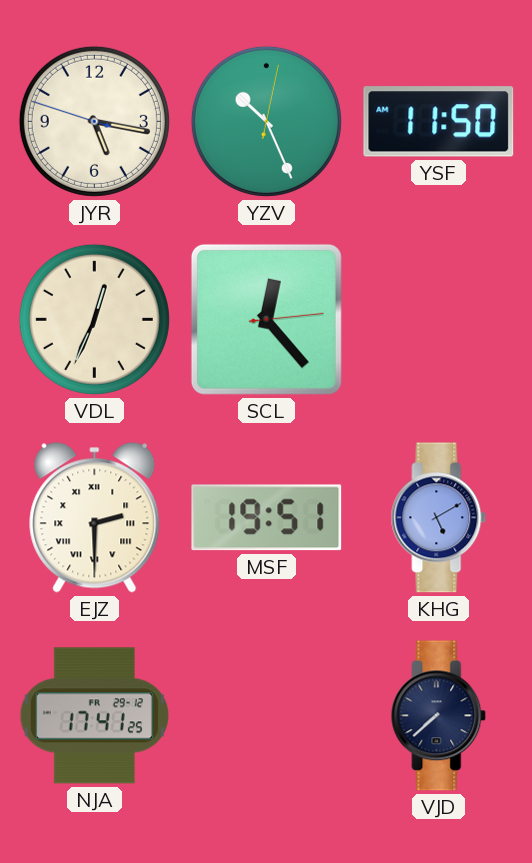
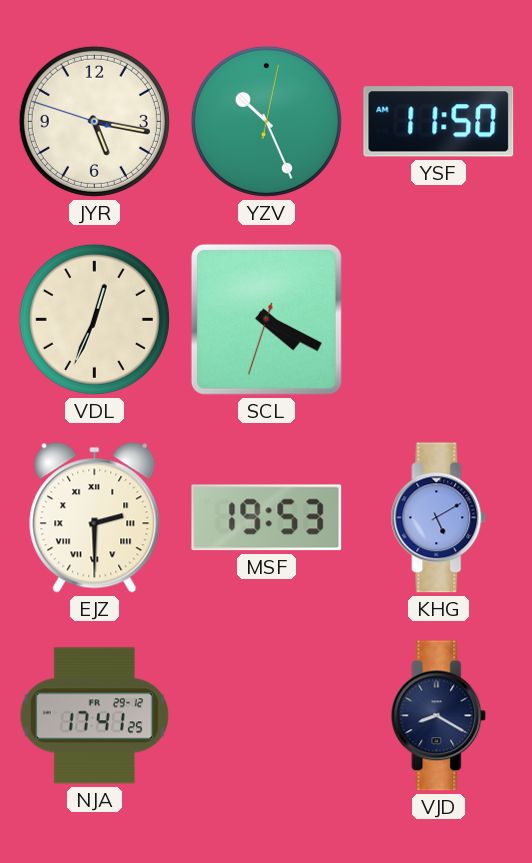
SCL: 12:23 -> 4:19
MSF: 19:51 -> 19:53
VJD: 7:38 -> 8:20
